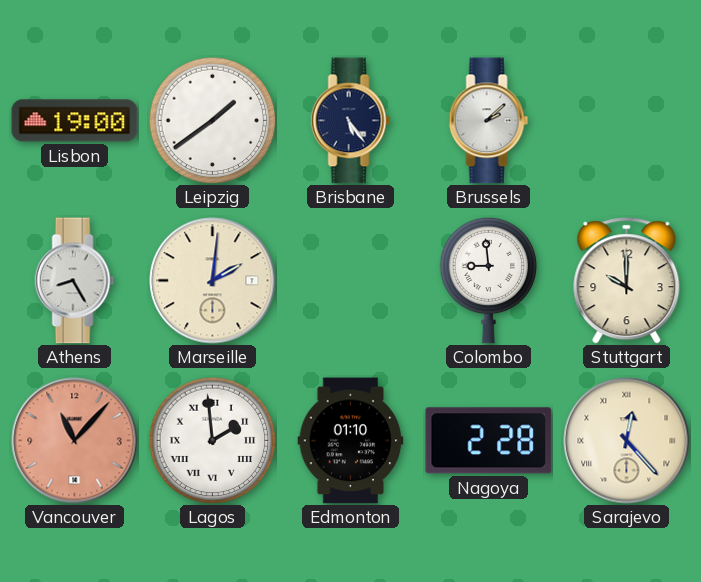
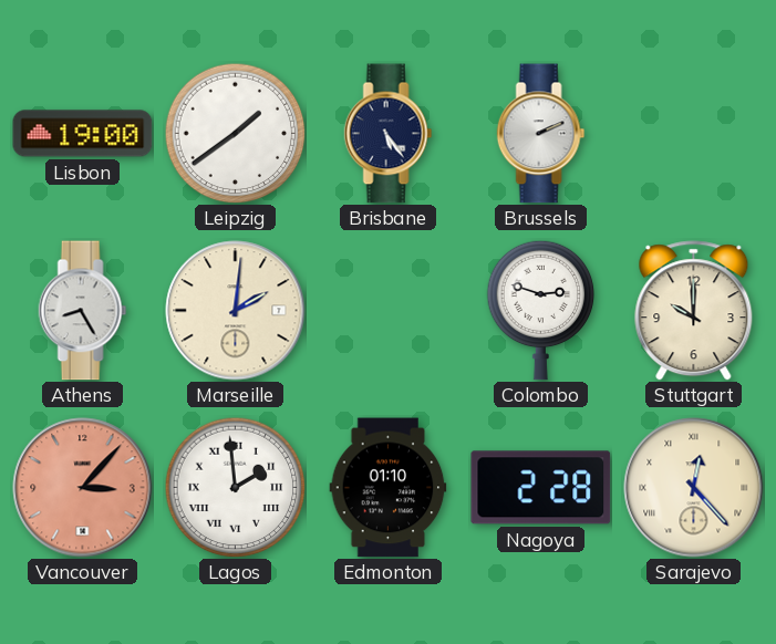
Brussels: 2:08 -> 2:11
Colombo: 8:59 -> 2:48
Vancouver: 11:07 -> 3:07
